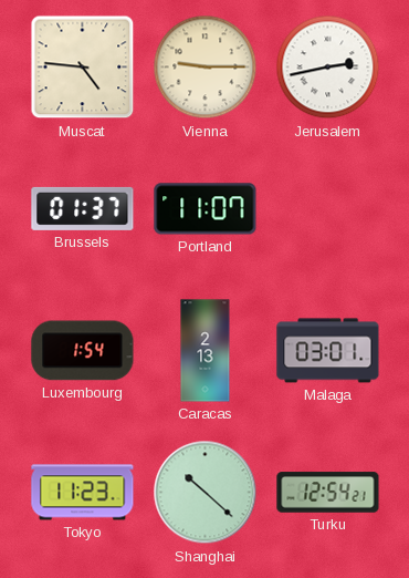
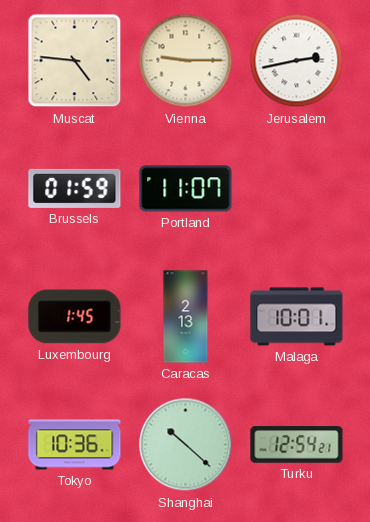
Brussels: 01:37 -> 01:59
Luxembourg: 1:54 -> 1:45
Malaga: 03:01 -> 10:01
Tokyo: 11:23 -> 10:36
